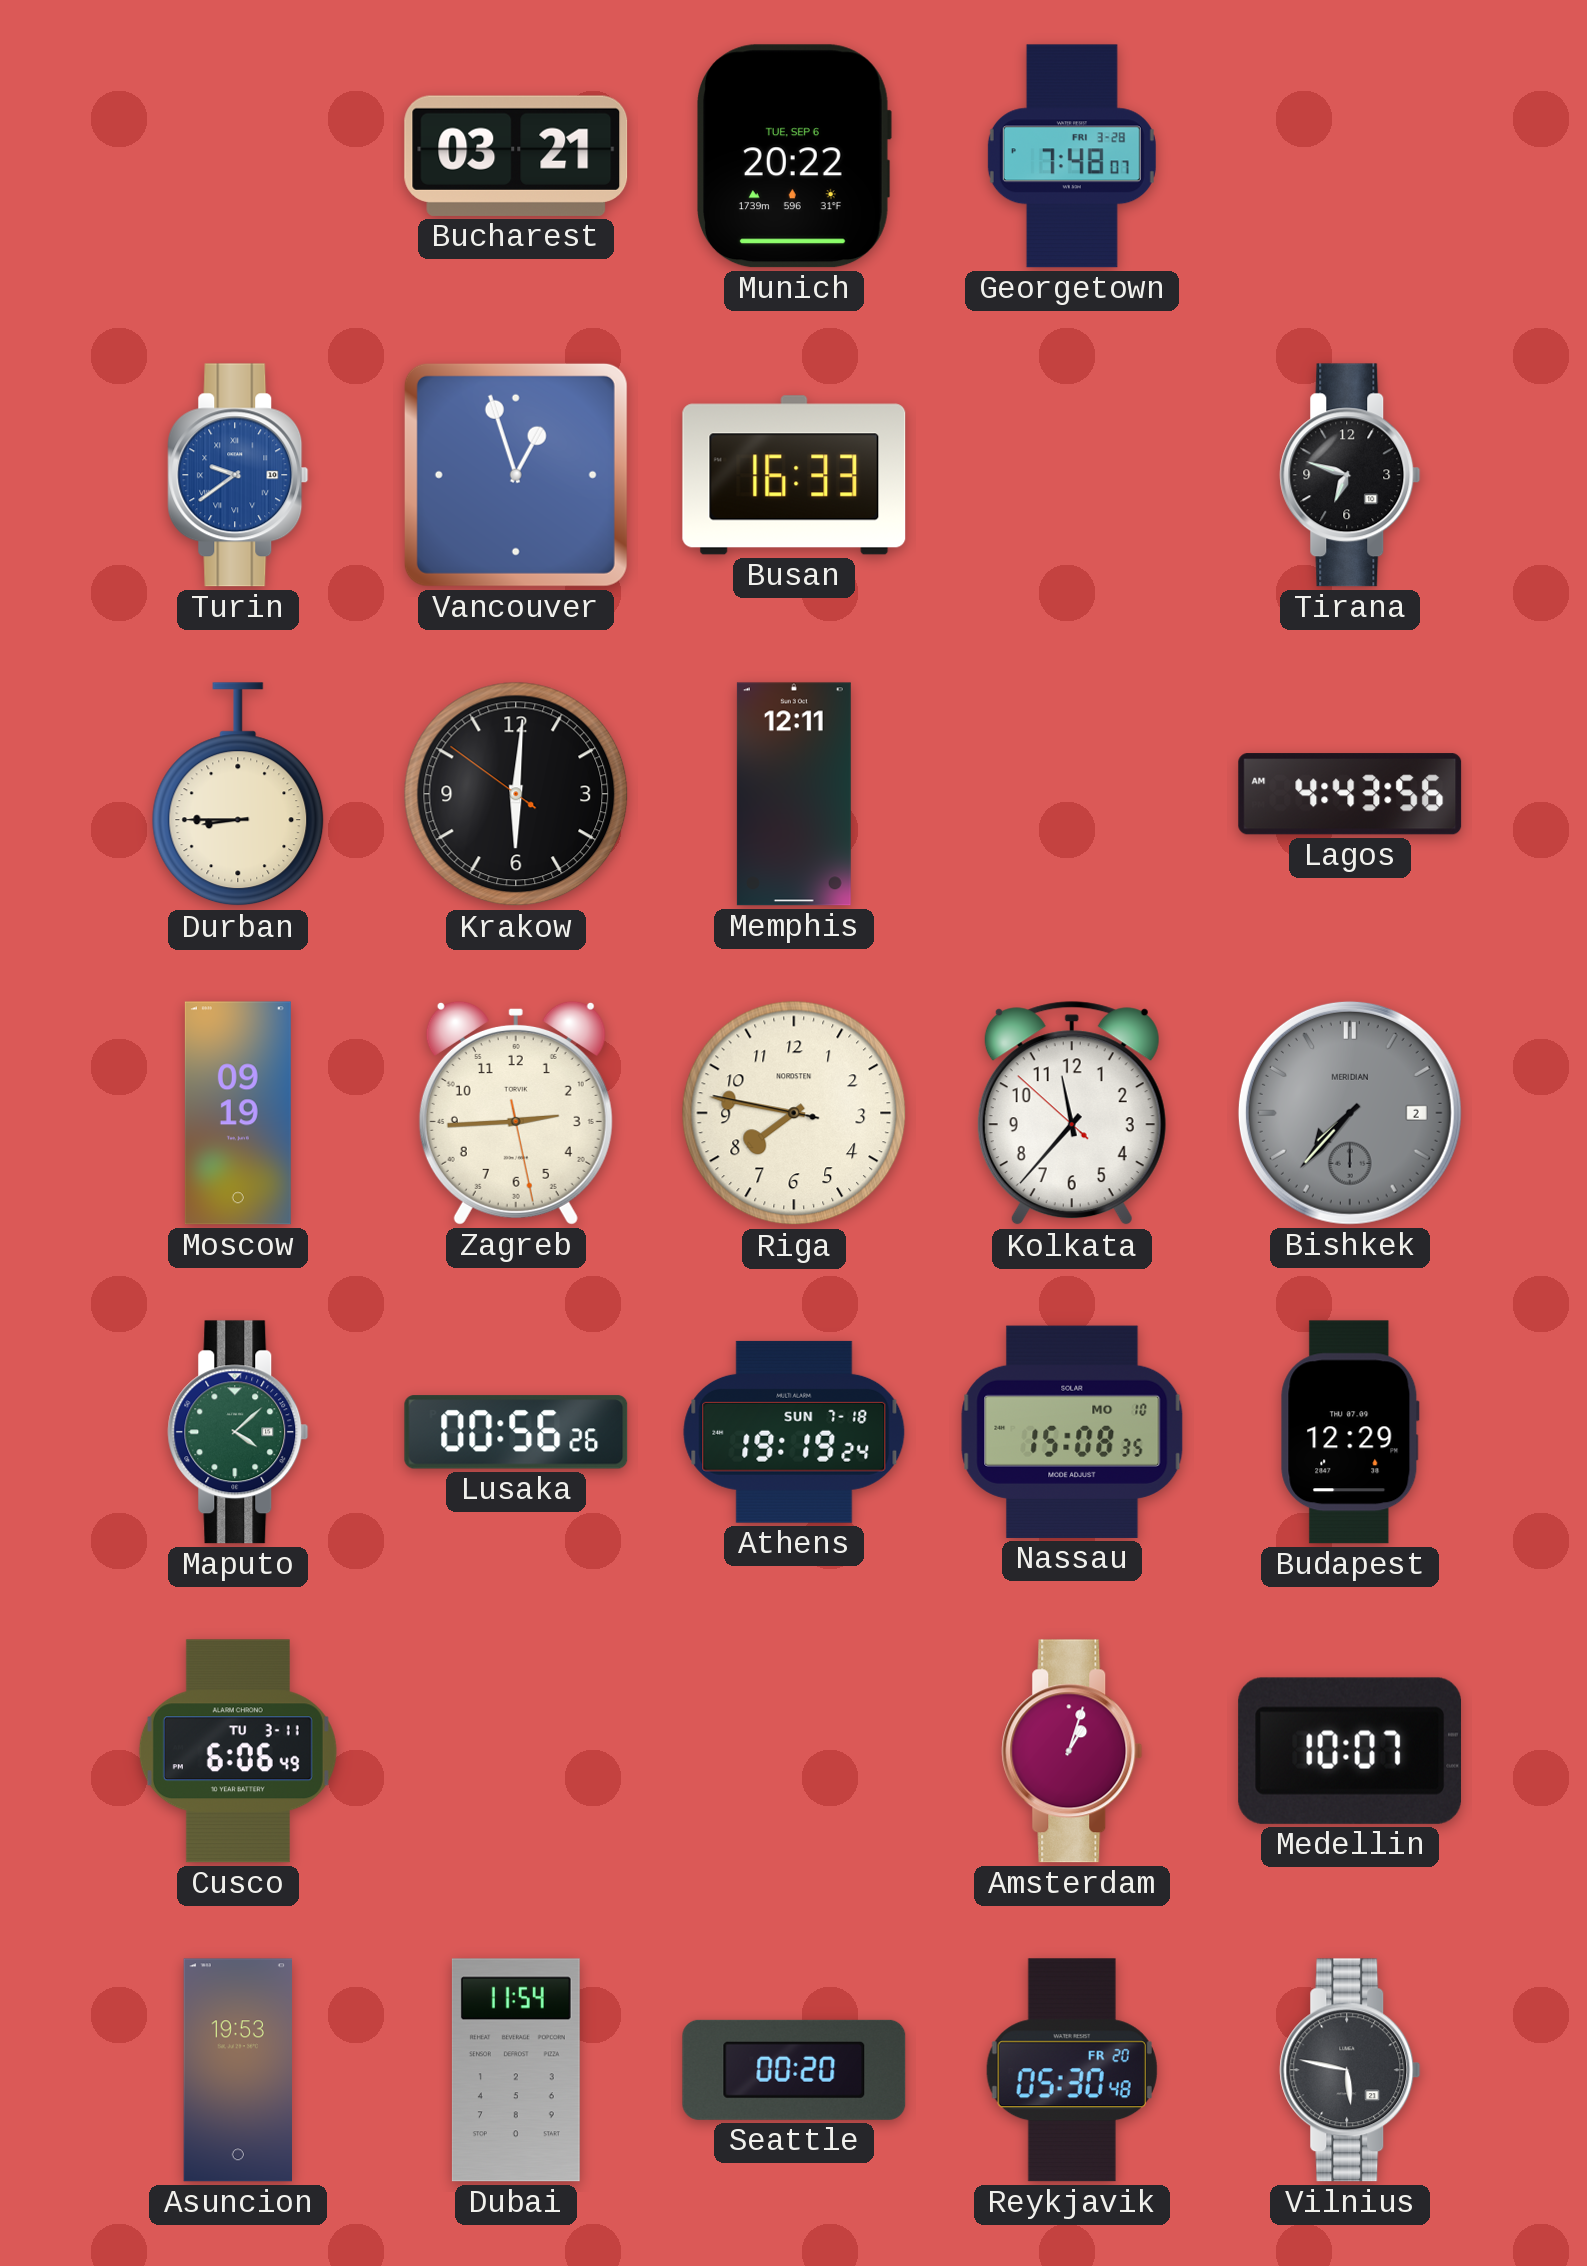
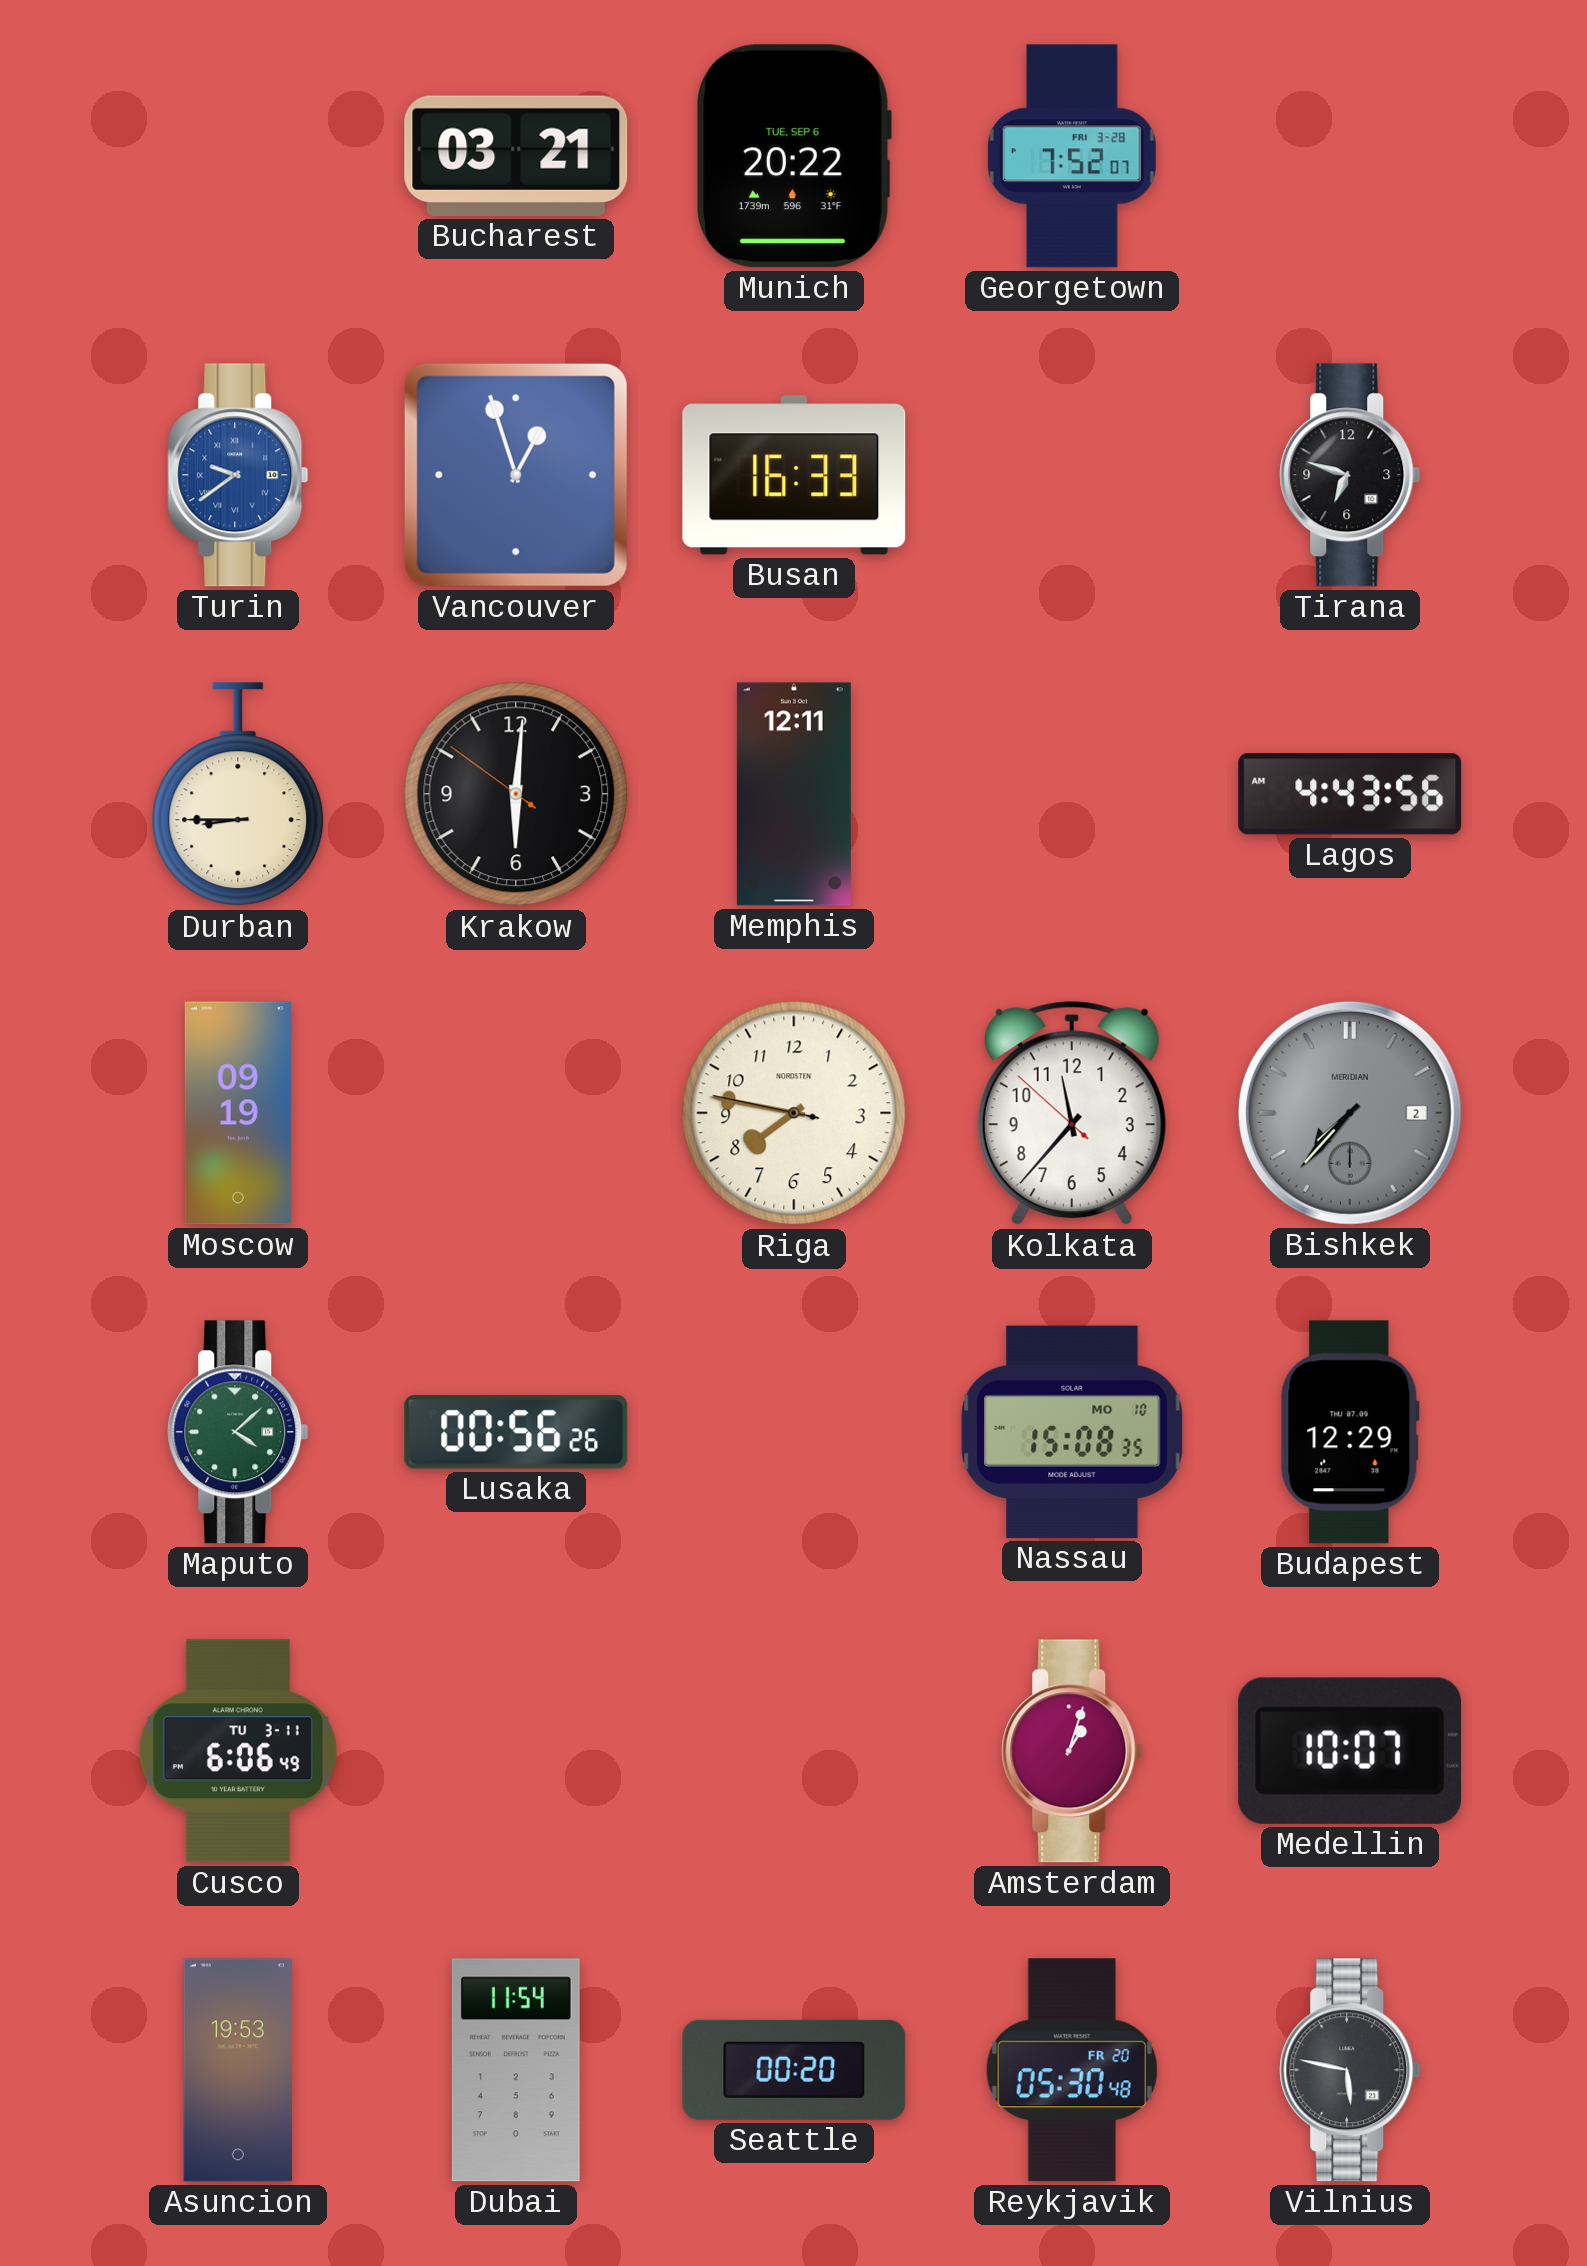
Georgetown: 7:48 -> 7:52
Zagreb: 2:44 -> none
Athens: 19:19 -> none
